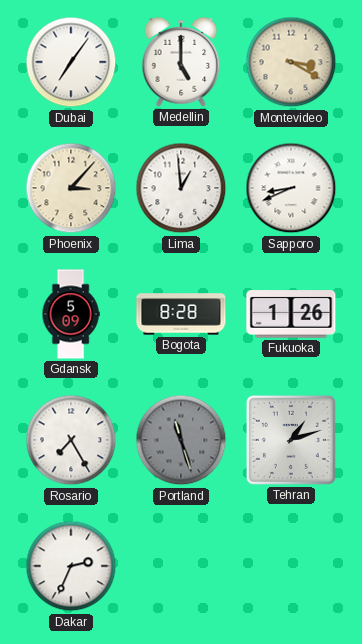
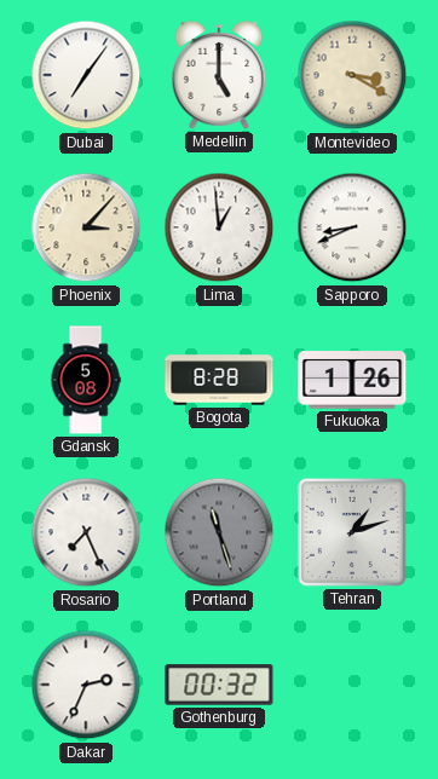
Gdansk: 5:09 -> 5:08
Rosario: 7:25 -> 7:26
Gothenburg: none -> 00:32
